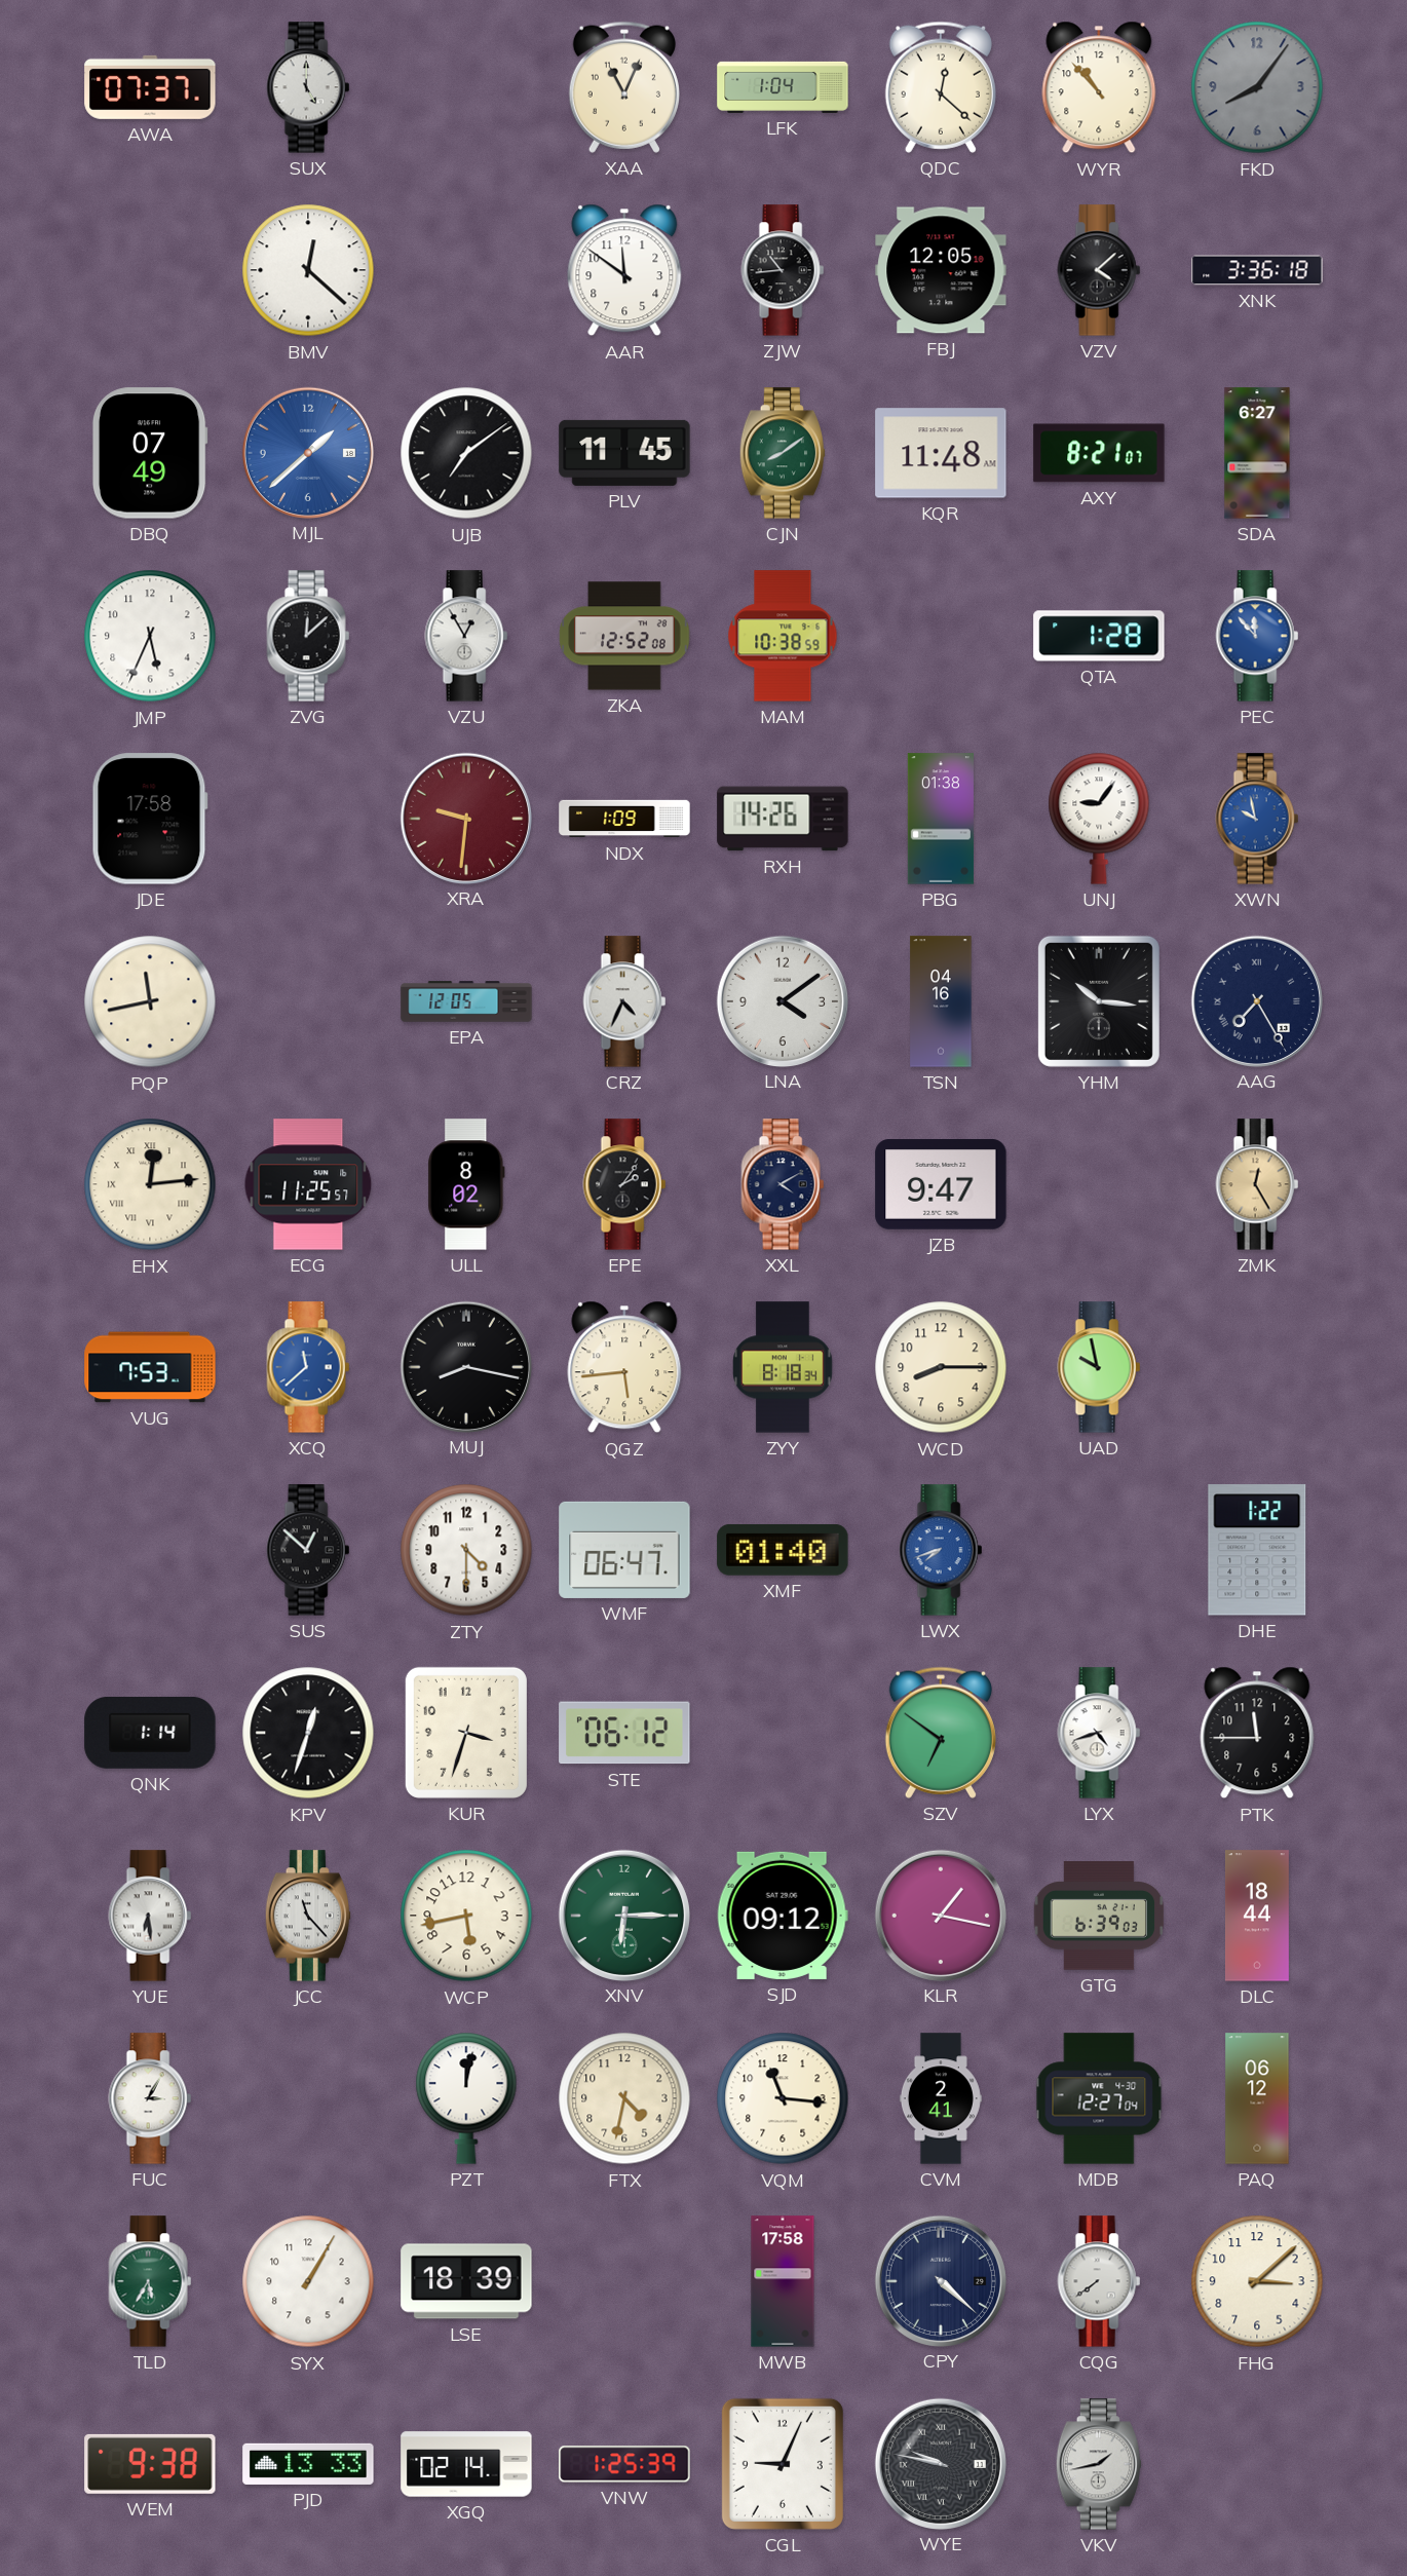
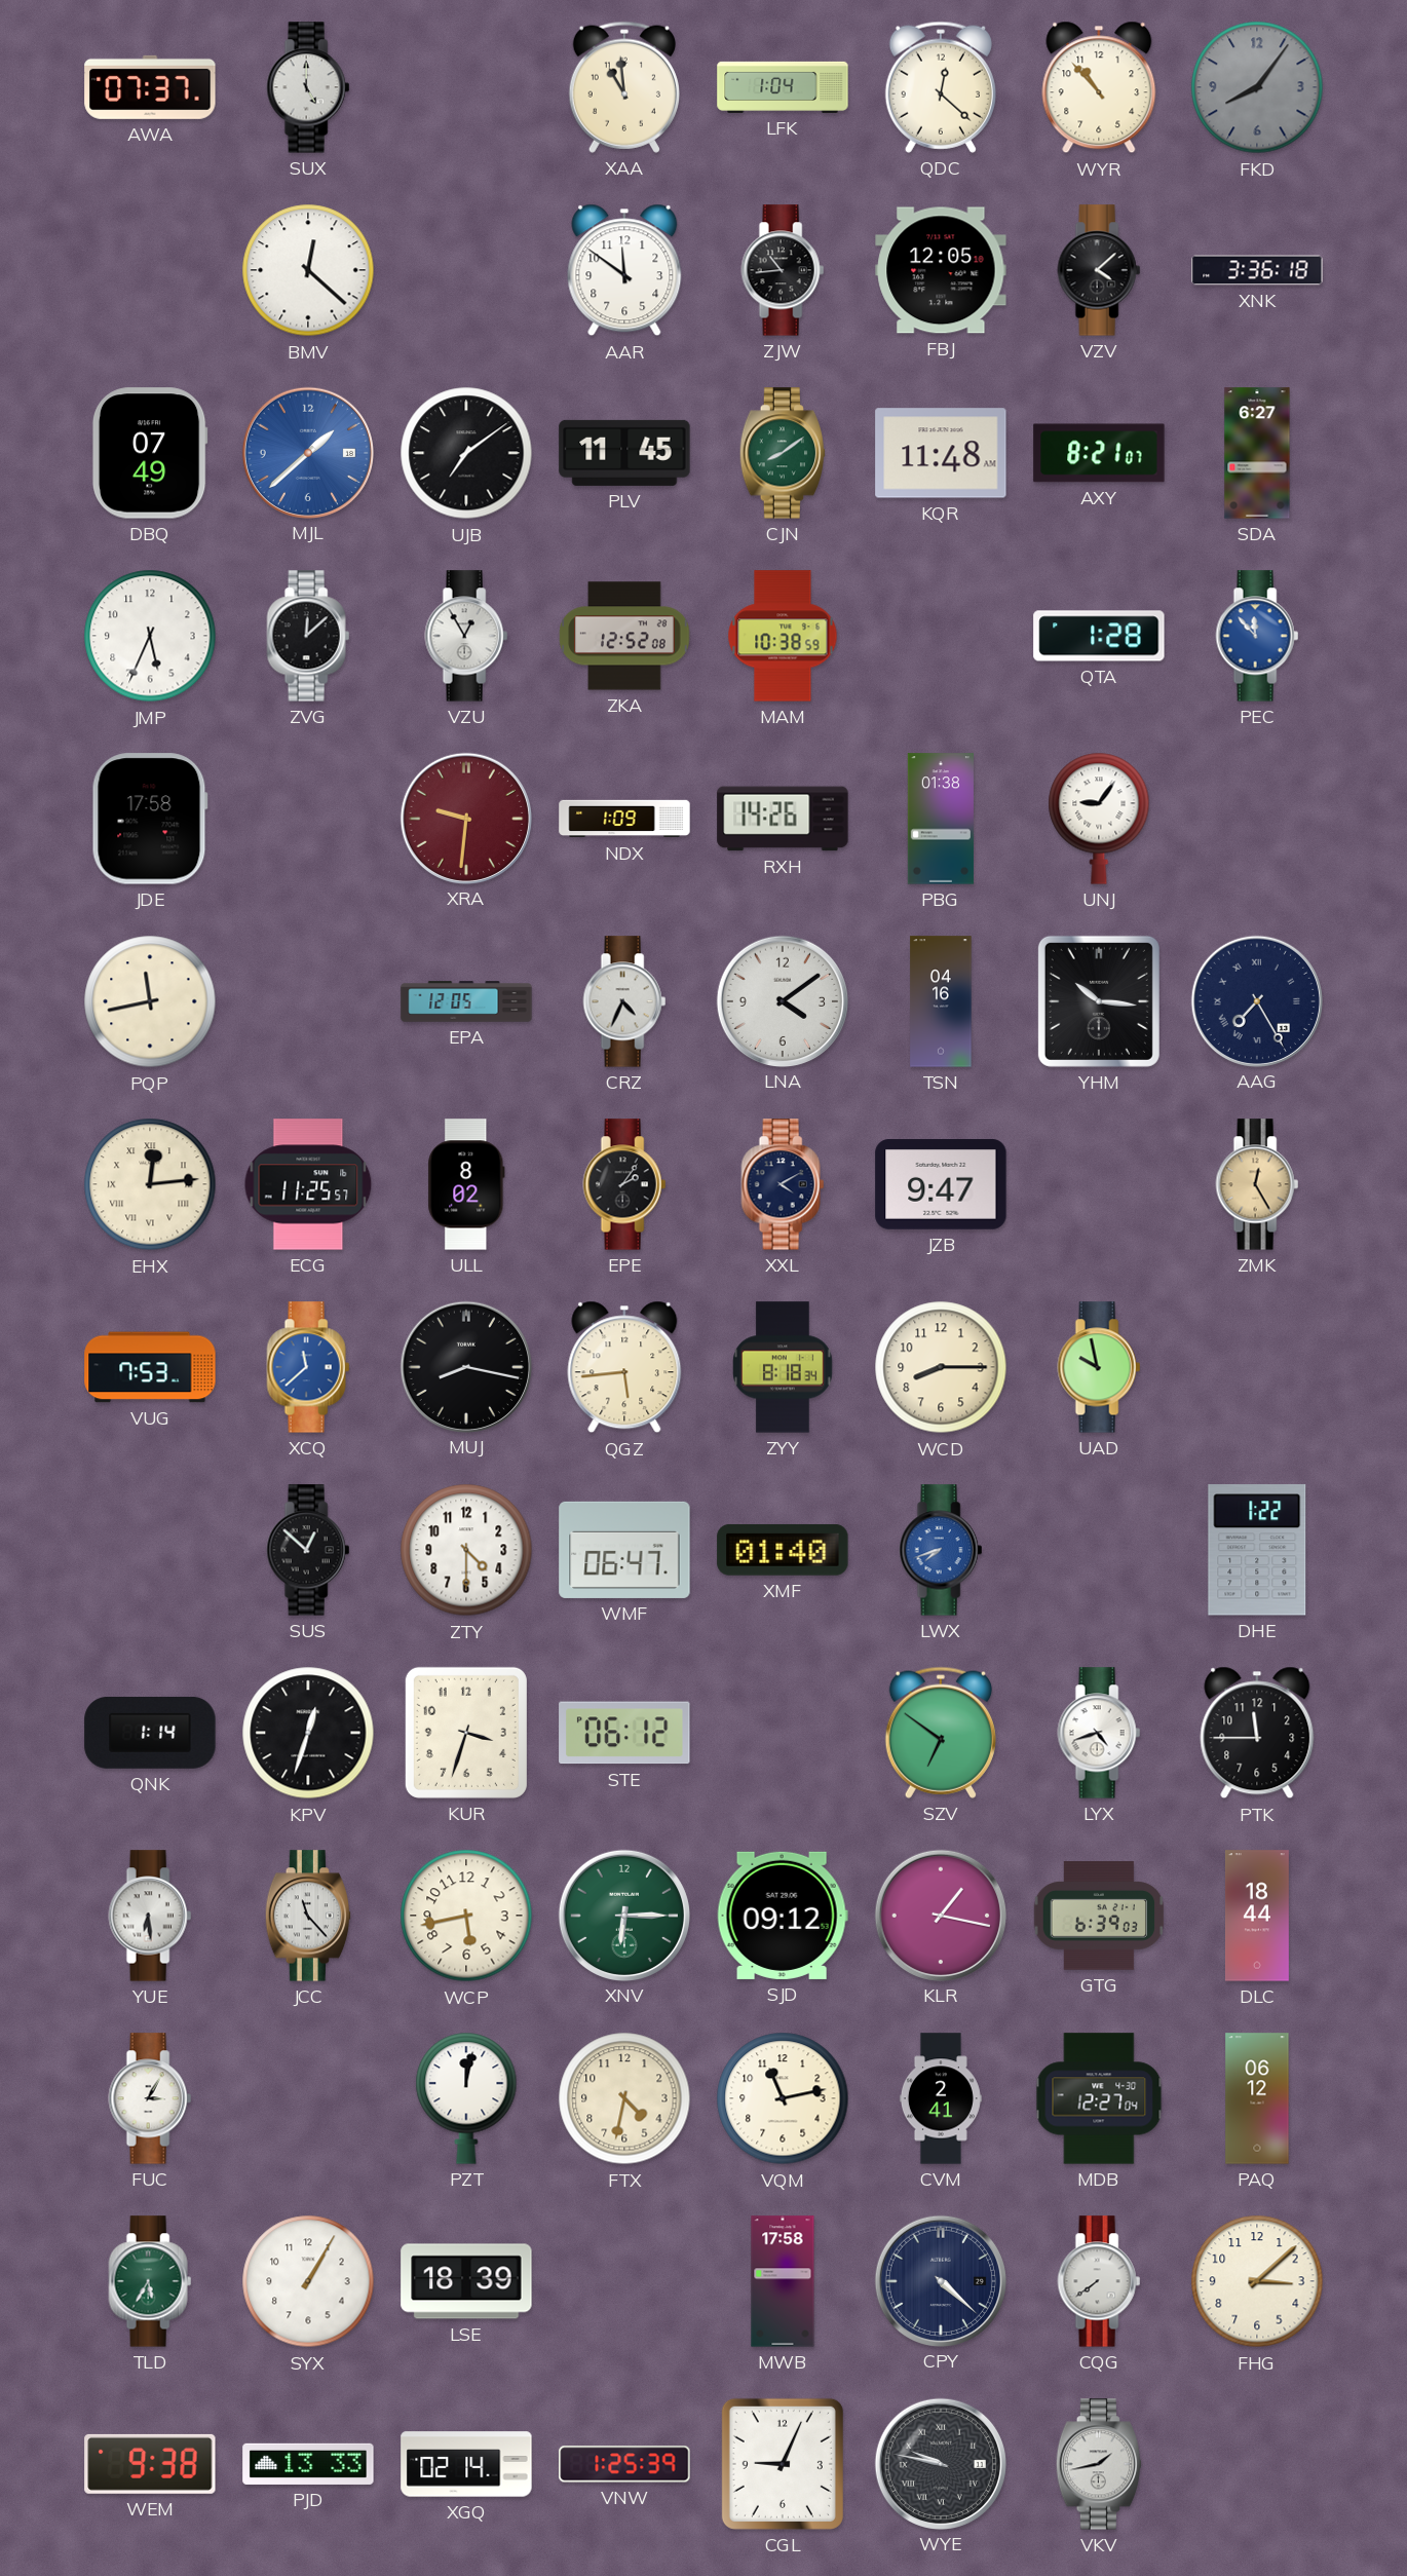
XAA: 11:04 -> 10:59
XWN: 9:58 -> none
VQM: 11:16 -> 11:13
